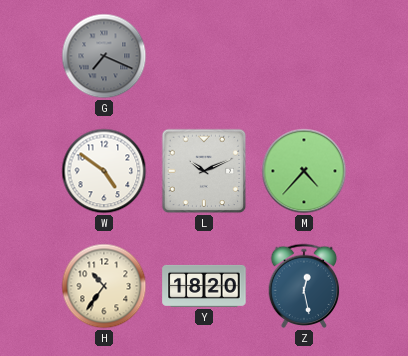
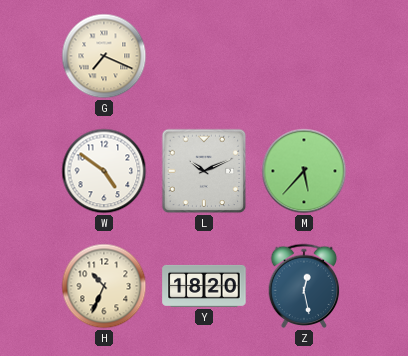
G dial: grey -> cream
M: 4:37 -> 5:37
H: 10:36 -> 10:34
